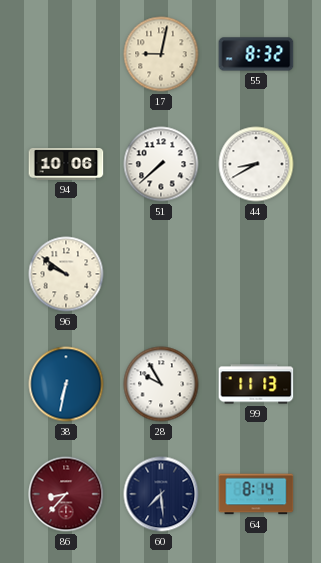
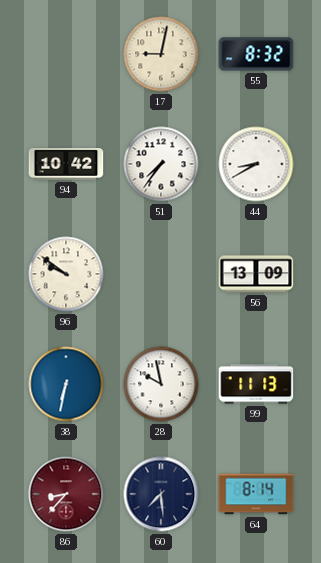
94: 10:06 -> 10:42
51: 7:38 -> 7:36
56: none -> 13:09
28: 9:55 -> 9:58
